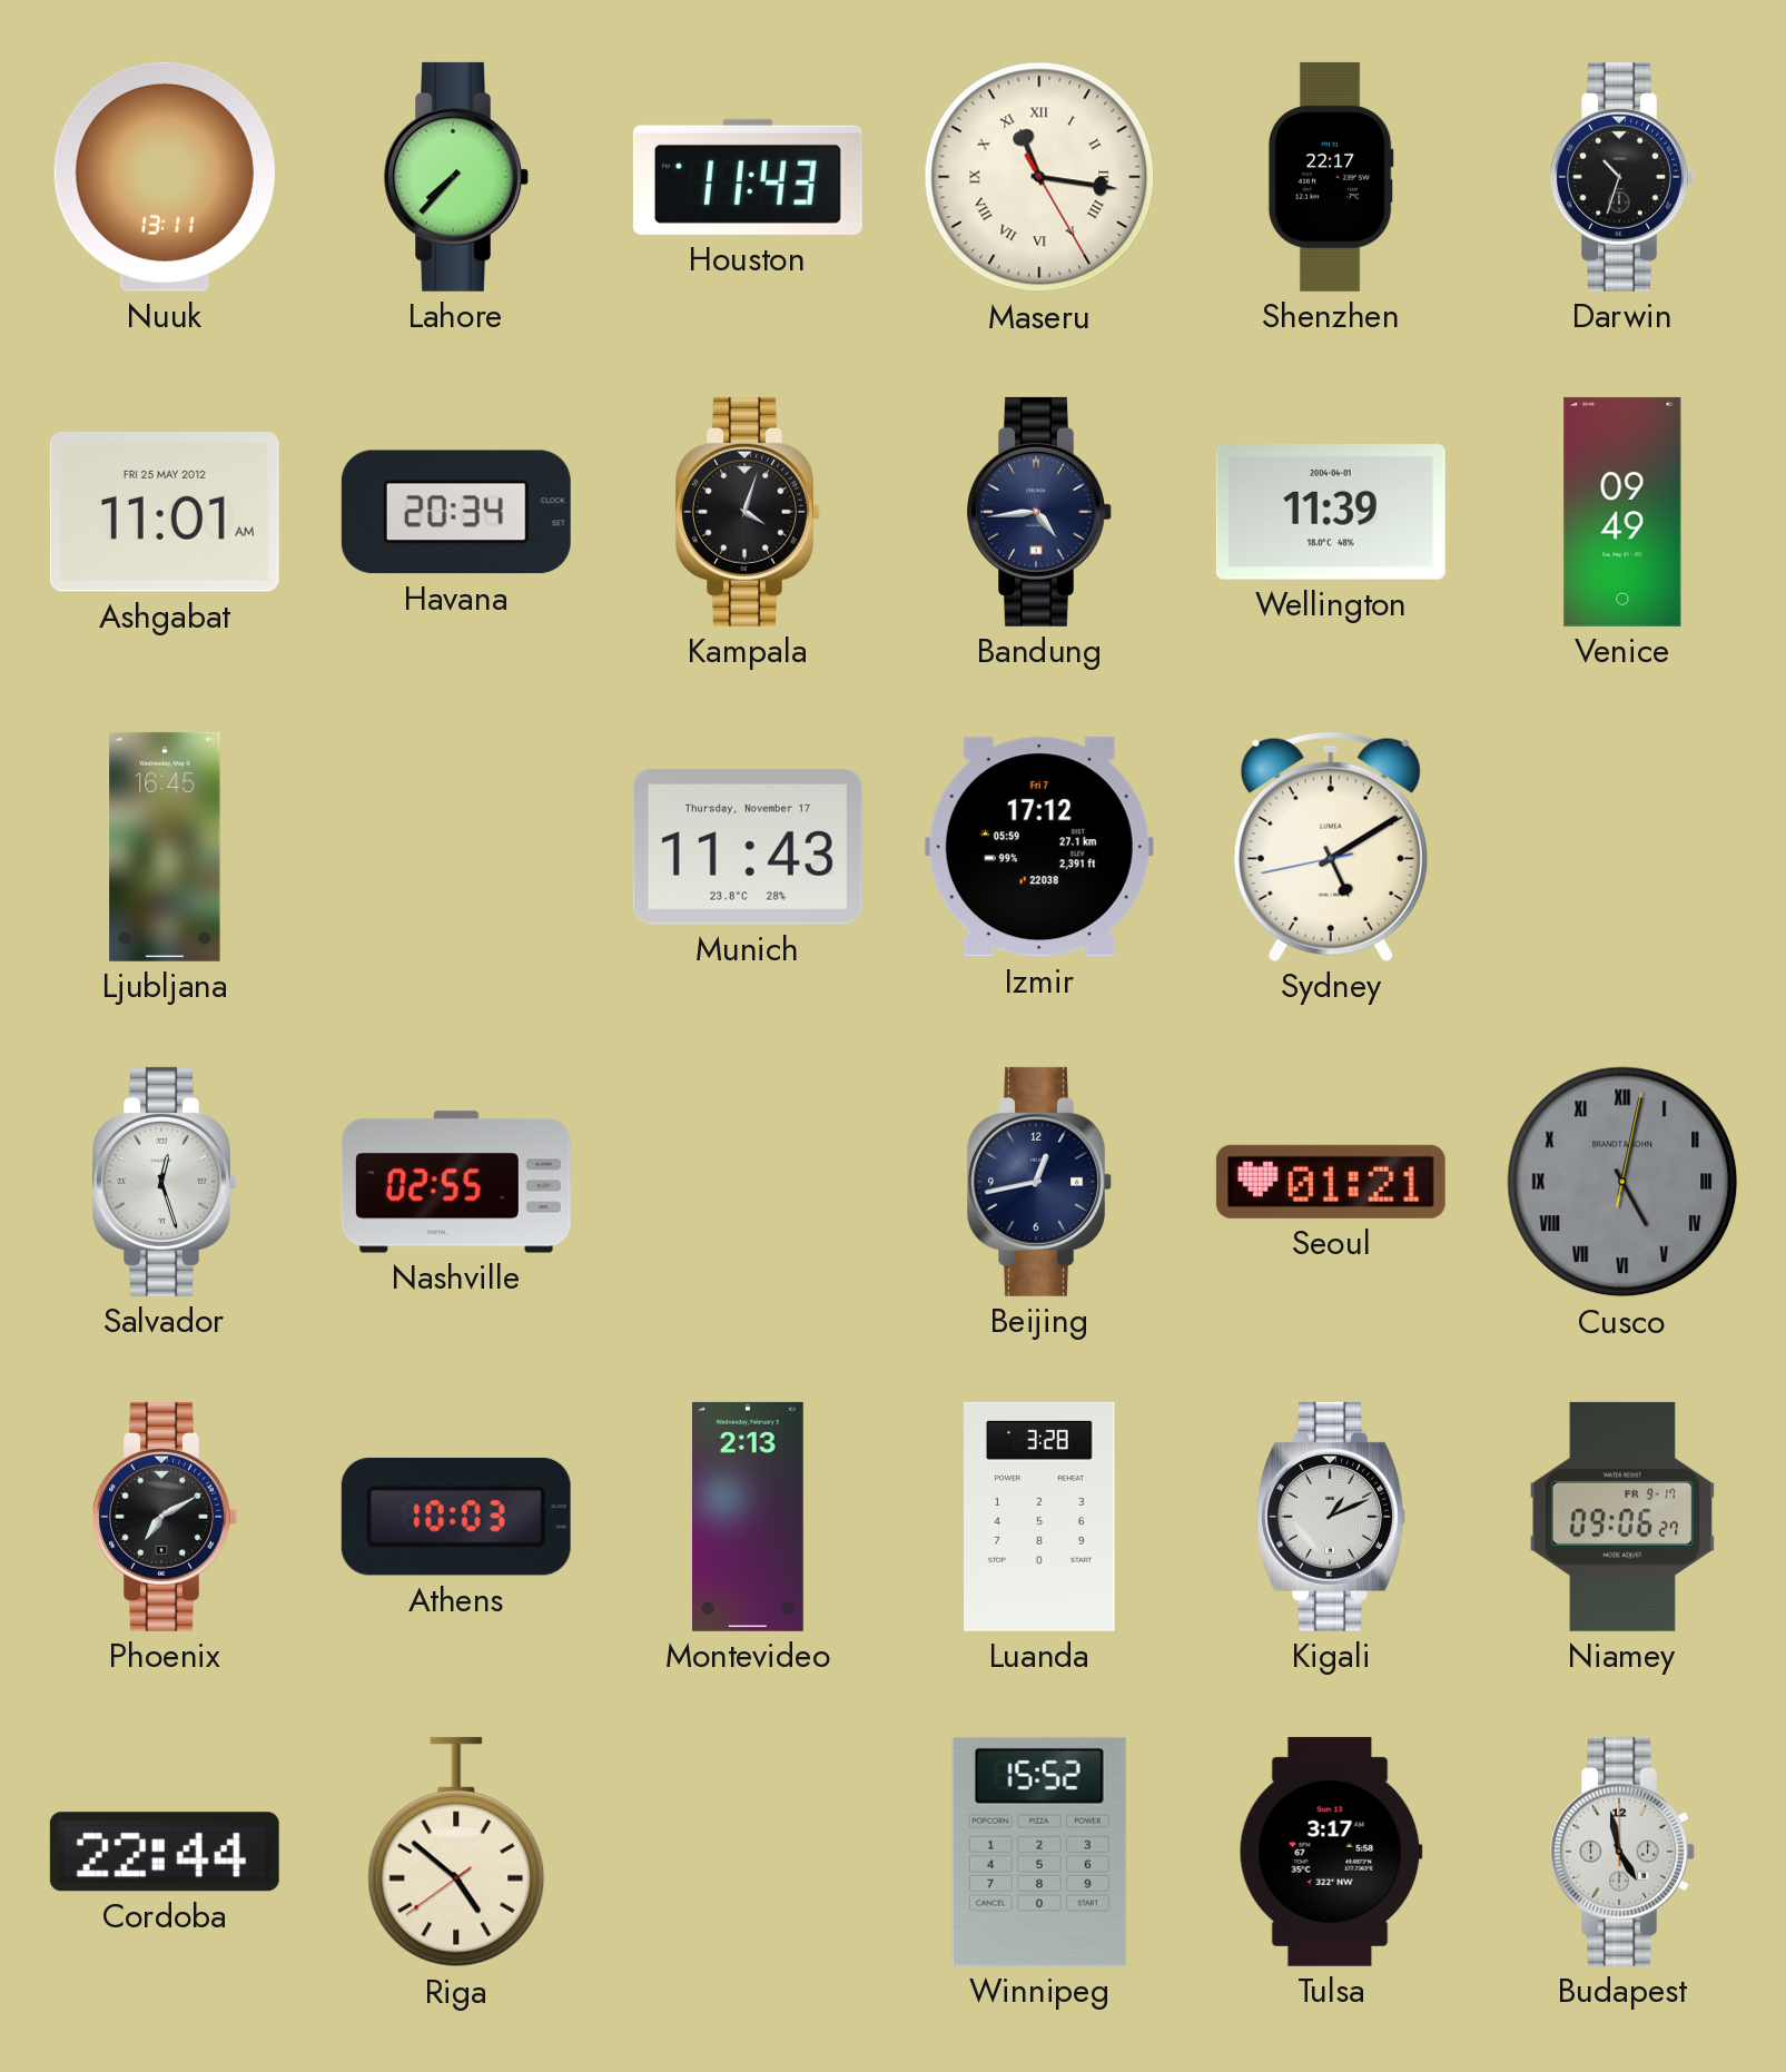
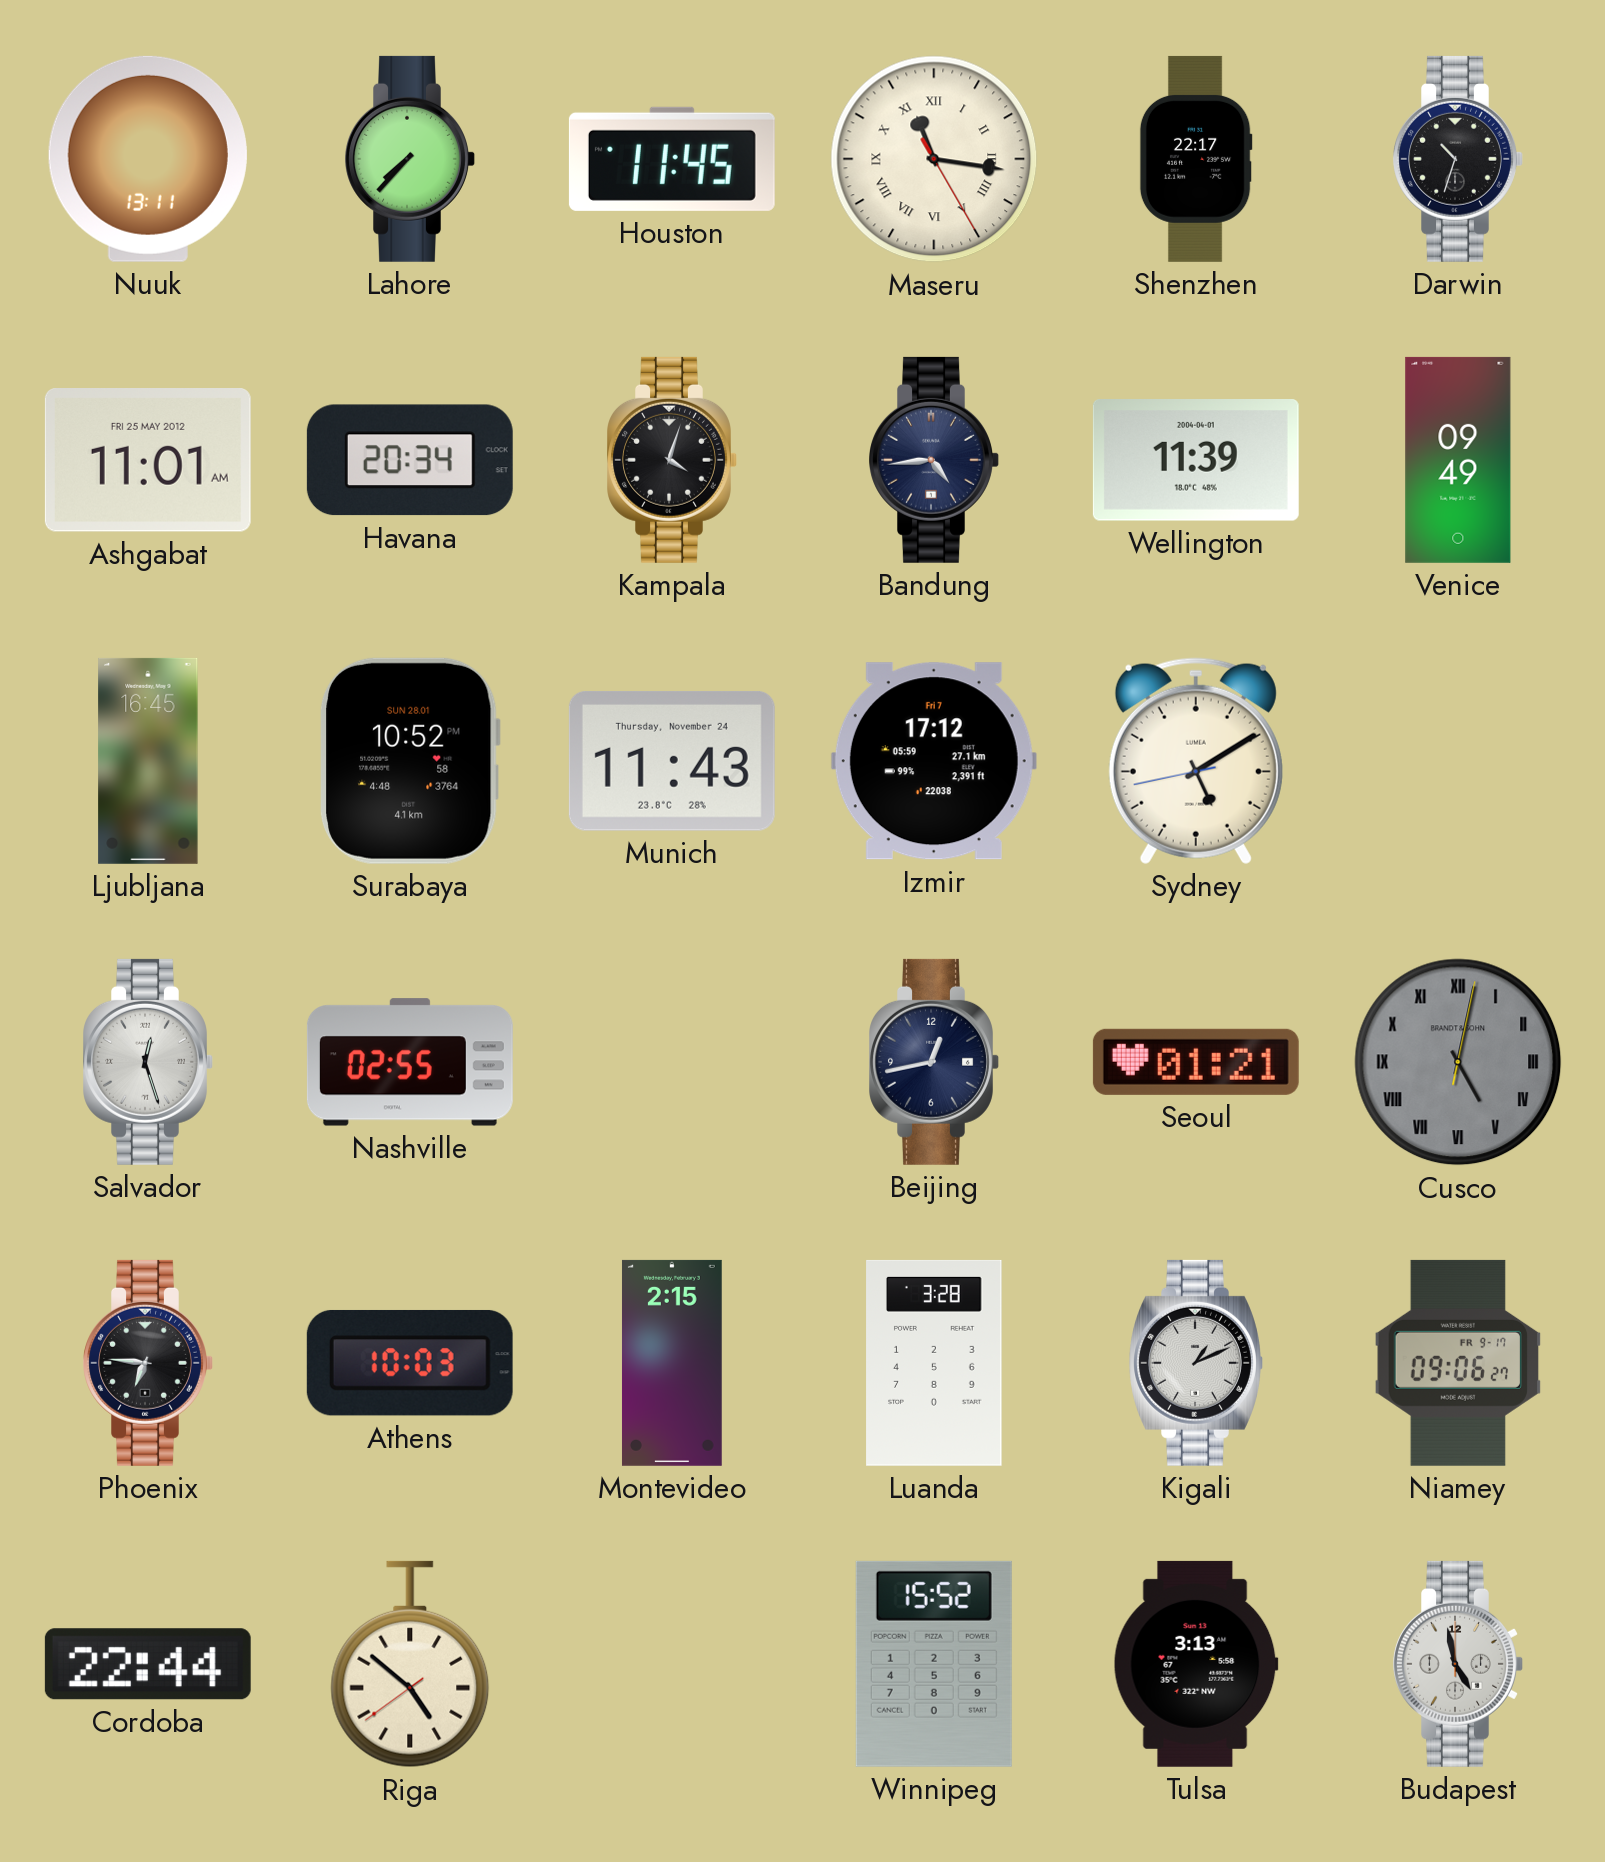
Houston: 11:43 -> 11:45
Surabaya: none -> 10:52
Munich date: Thursday, November 17 -> Thursday, November 24
Phoenix: 7:10 -> 6:46
Montevideo: 2:13 -> 2:15
Tulsa: 3:17 -> 3:13
